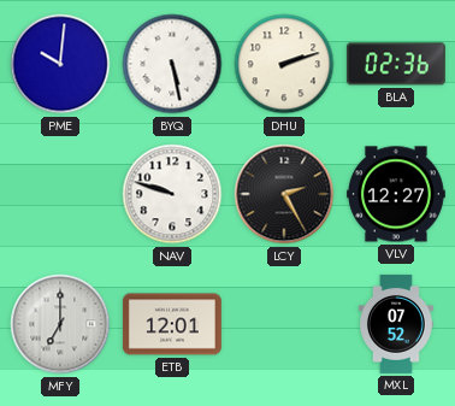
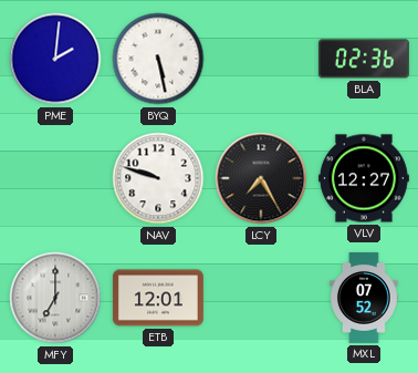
PME: 10:01 -> 2:01
DHU: 2:12 -> none
LCY: 2:25 -> 7:25
